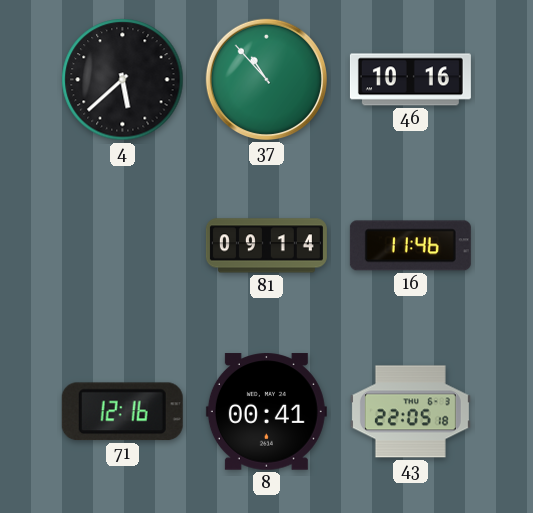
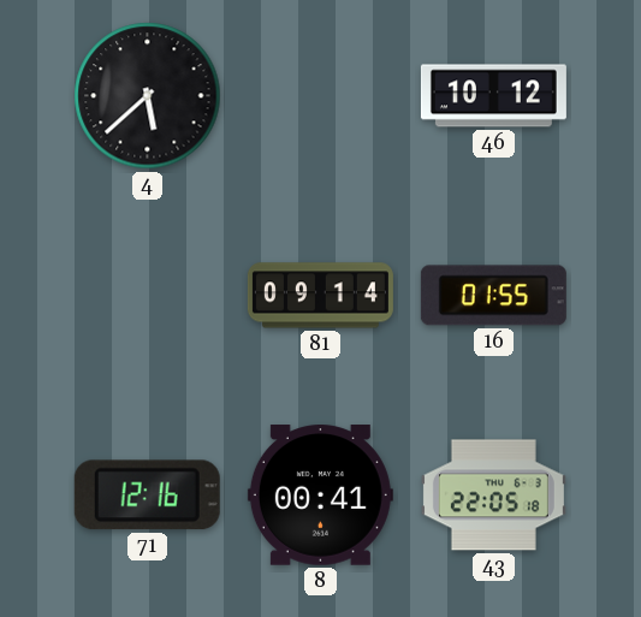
37: 10:53 -> none
46: 10:16 -> 10:12
16: 11:46 -> 01:55
